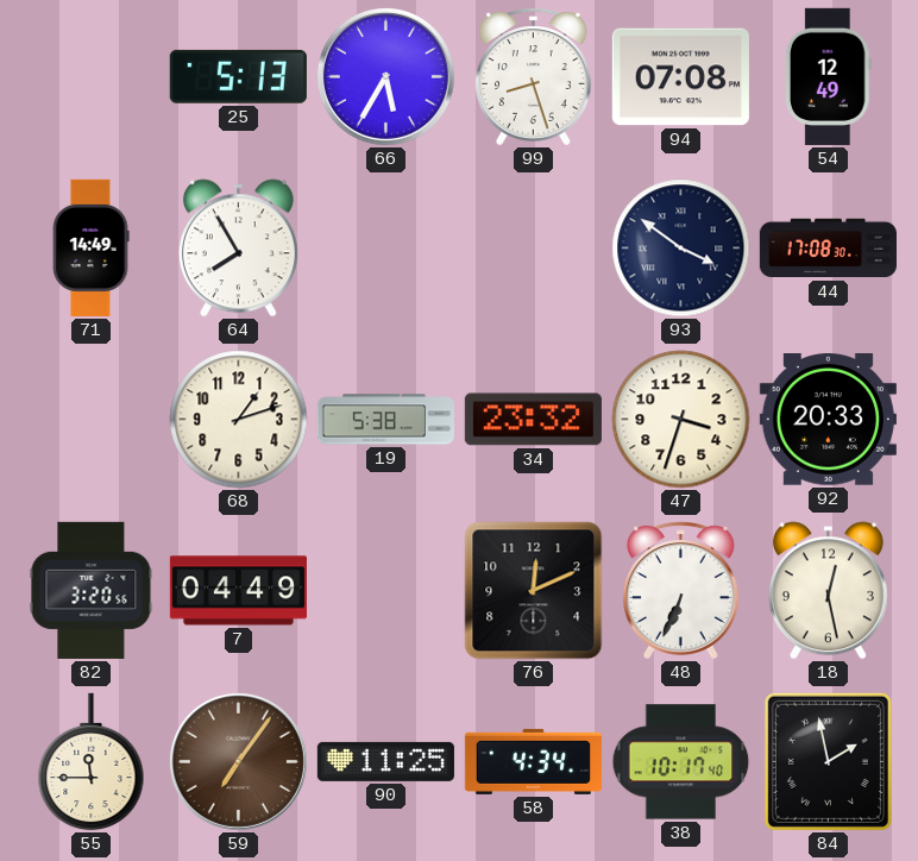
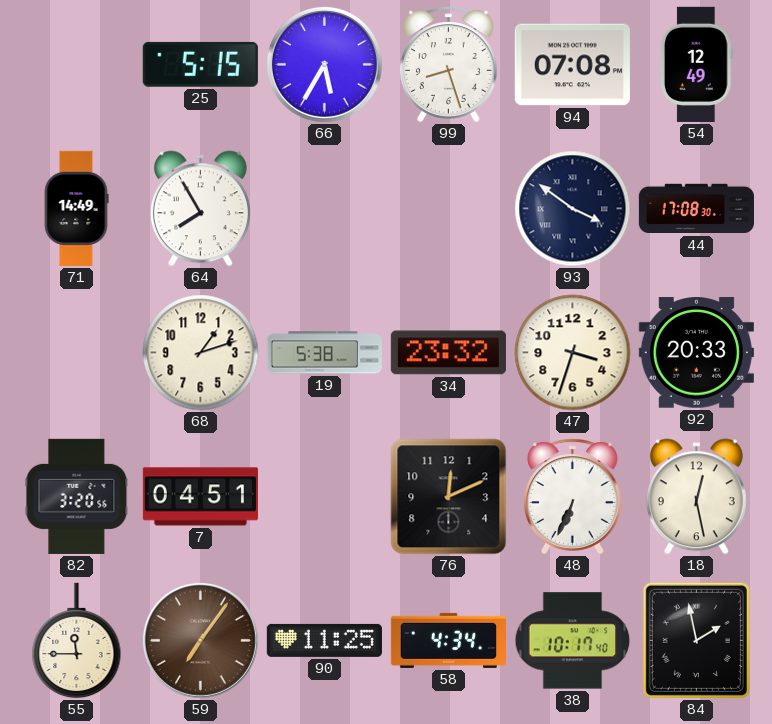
25: 5:13 -> 5:15
7: 04:49 -> 04:51
